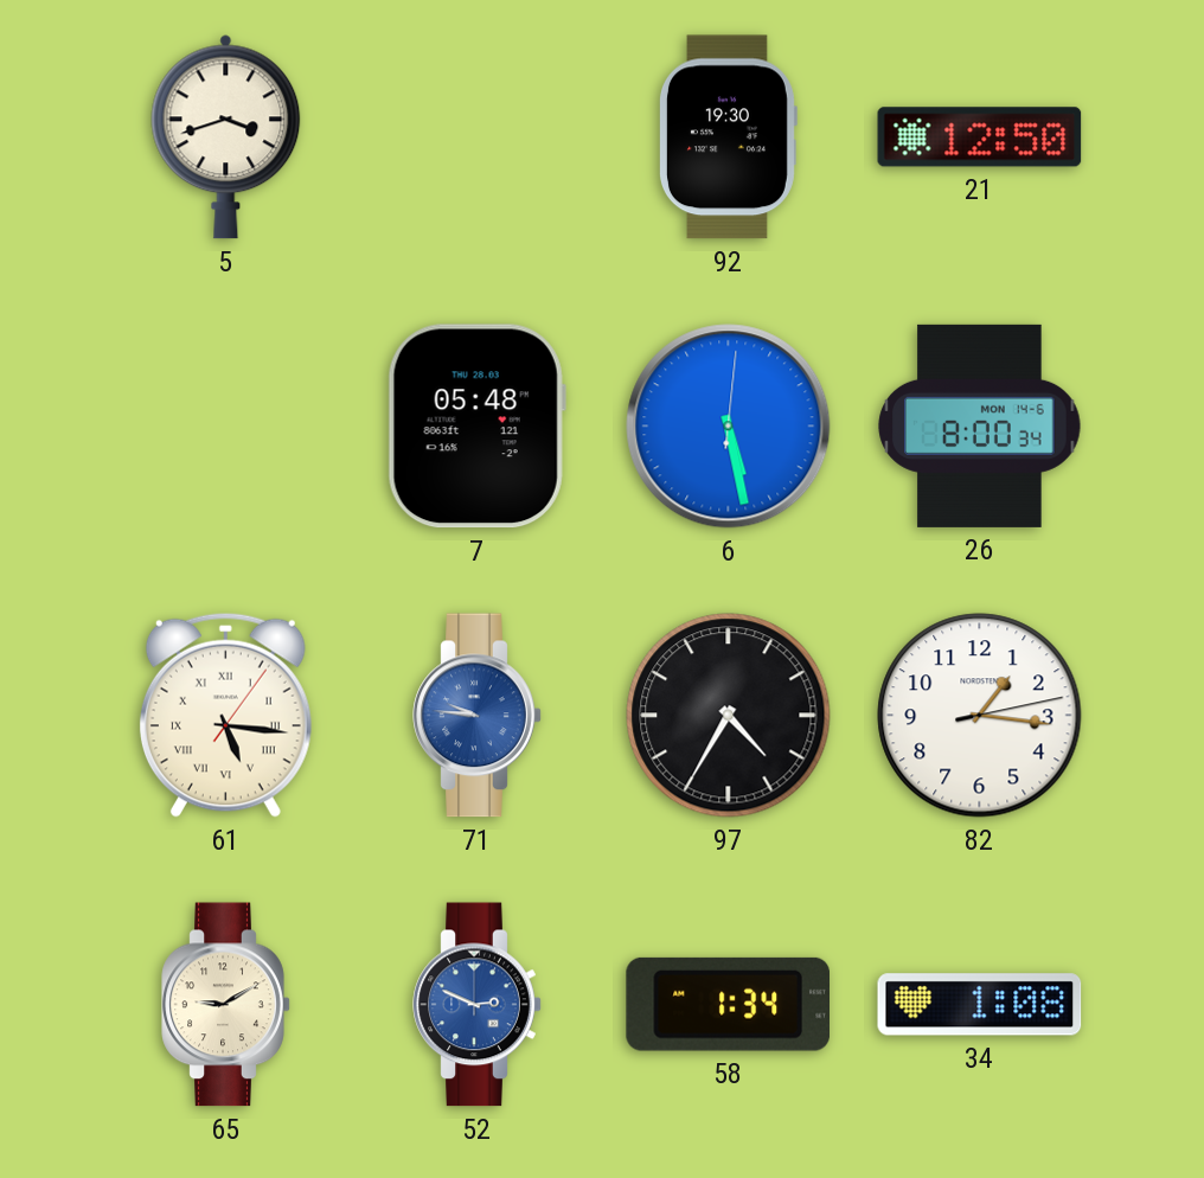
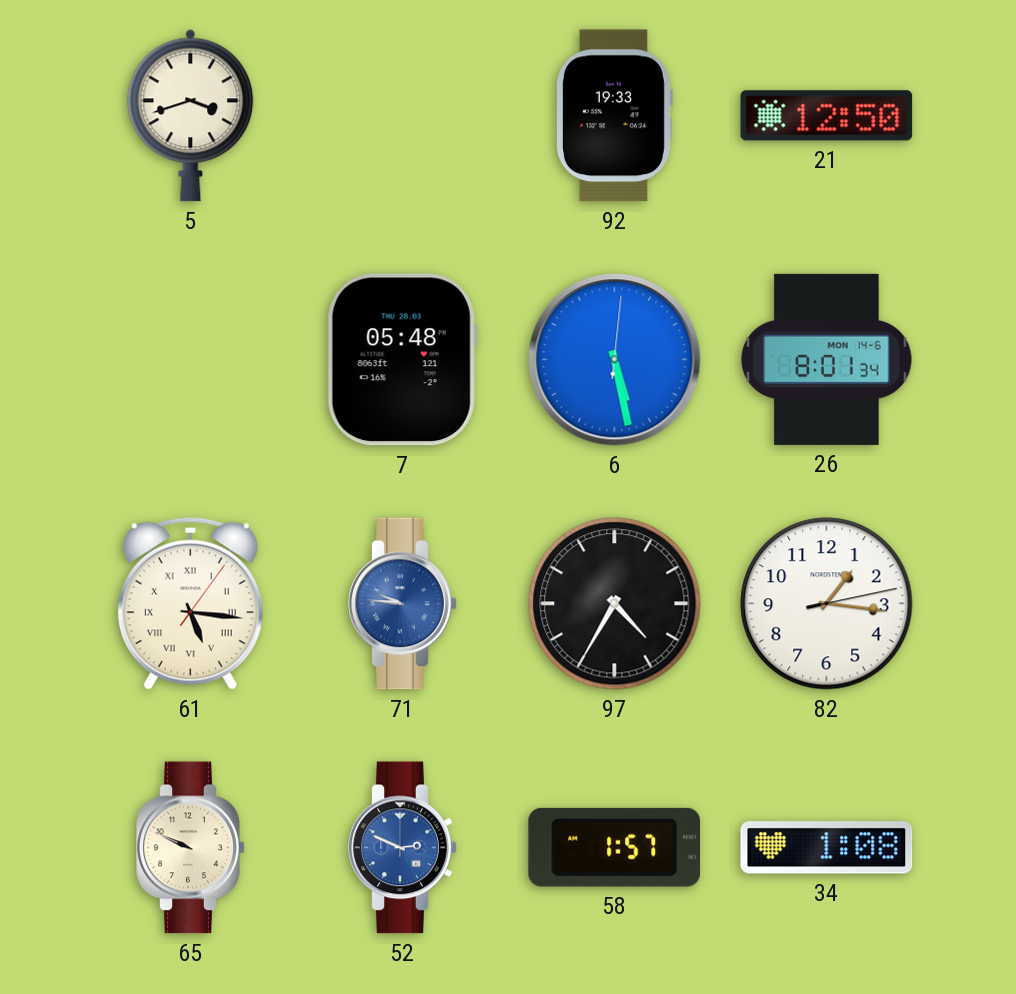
92: 19:30 -> 19:33
26: 8:00 -> 8:01
65: 9:10 -> 9:49
58: 1:34 -> 1:57
